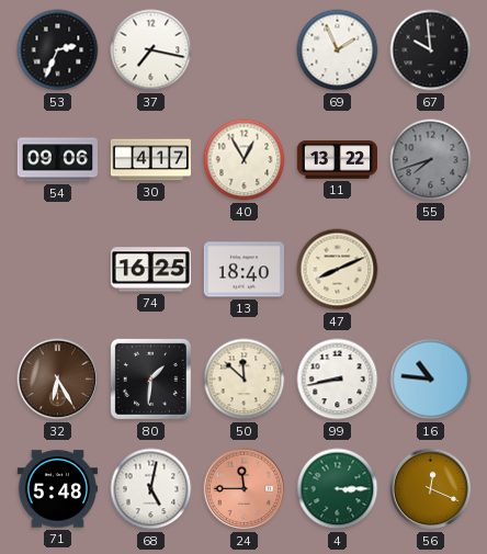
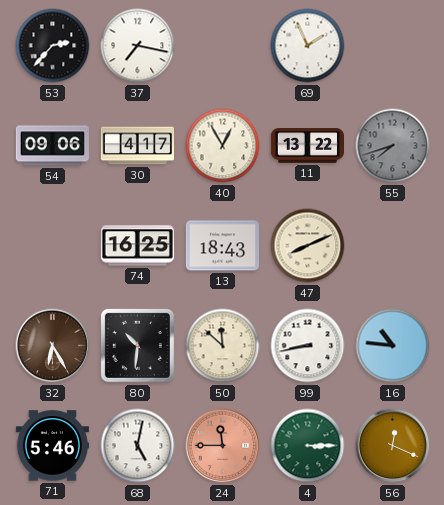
53: 2:34 -> 2:37
67: 9:59 -> none
13: 18:40 -> 18:43
80: 1:31 -> 10:31
71: 5:48 -> 5:46
